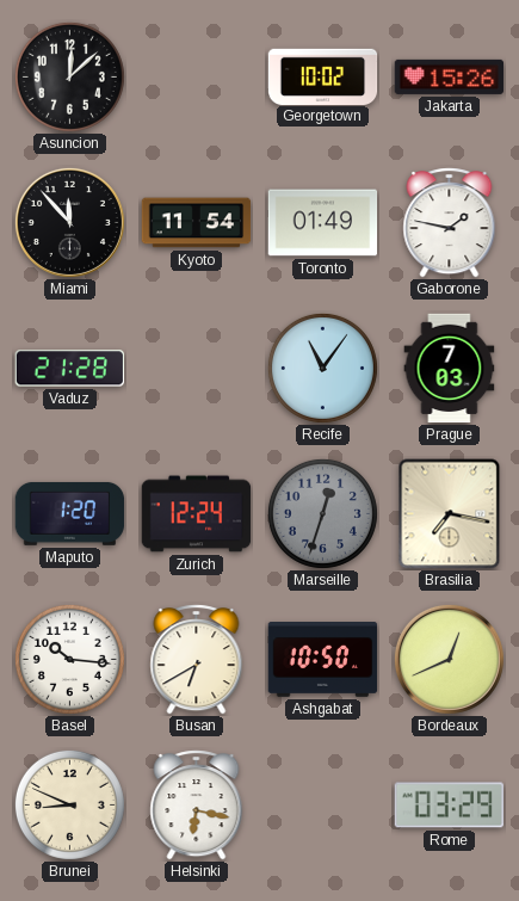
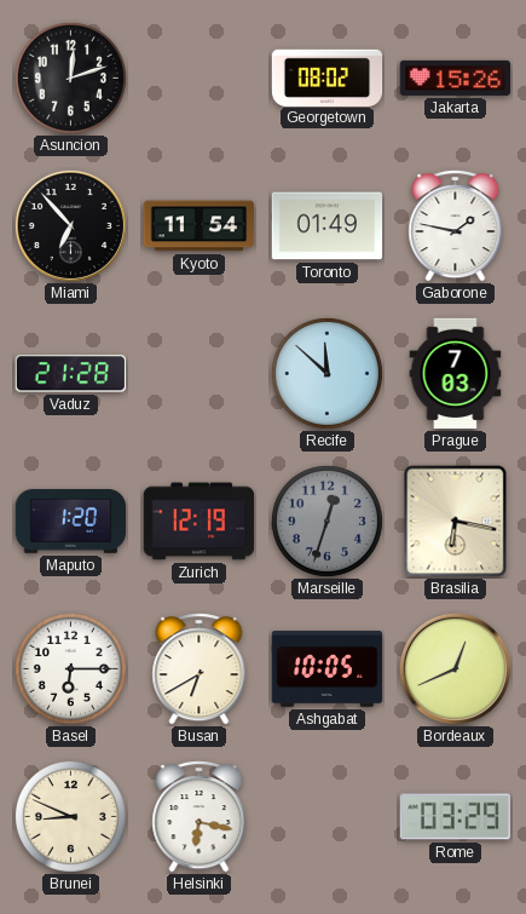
Asuncion: 12:08 -> 12:12
Georgetown: 10:02 -> 08:02
Miami: 11:53 -> 6:53
Recife: 11:06 -> 11:52
Zurich: 12:24 -> 12:19
Brasilia: 7:17 -> 6:17
Basel: 10:16 -> 6:15
Ashgabat: 10:50 -> 10:05
